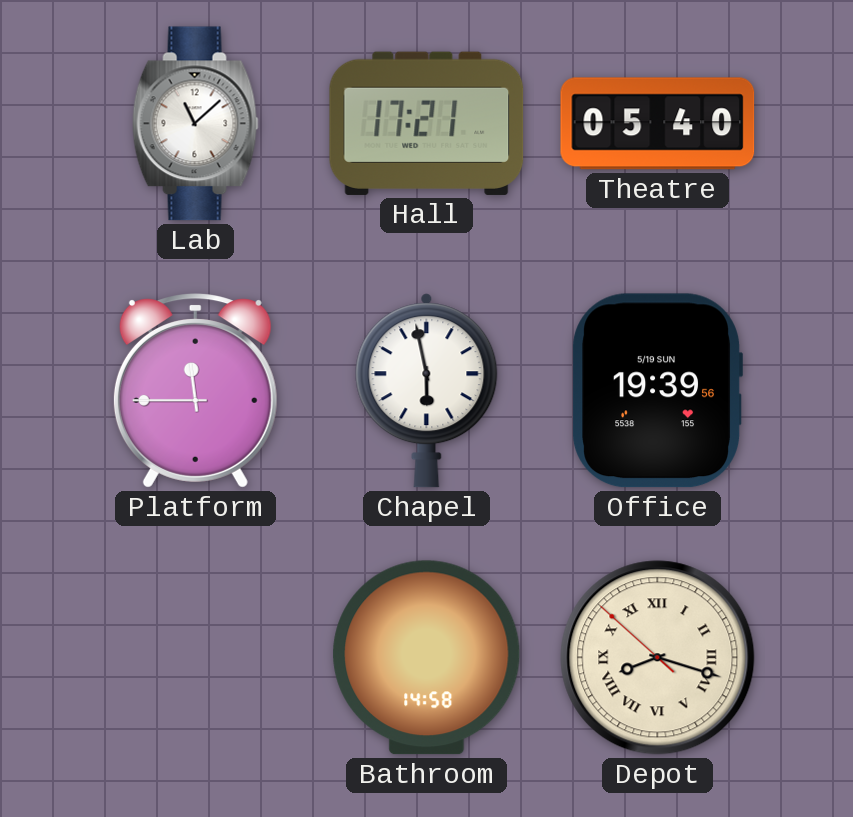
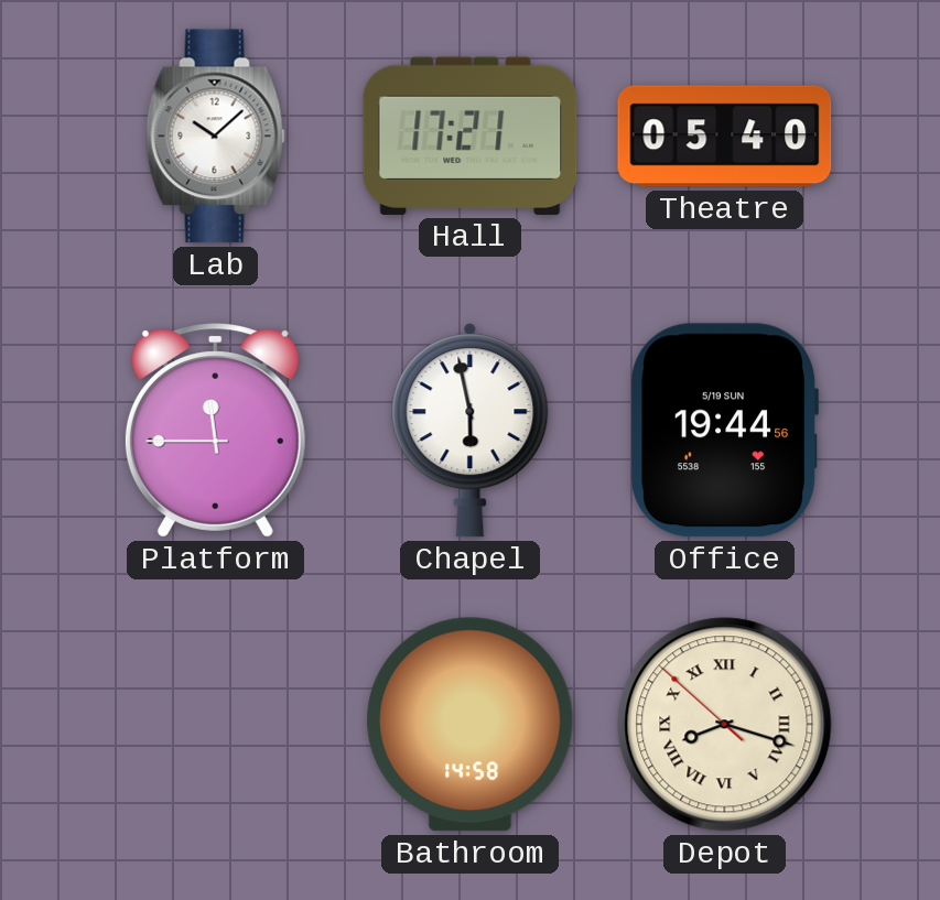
Lab: 11:08 -> 10:08
Office: 19:39 -> 19:44
